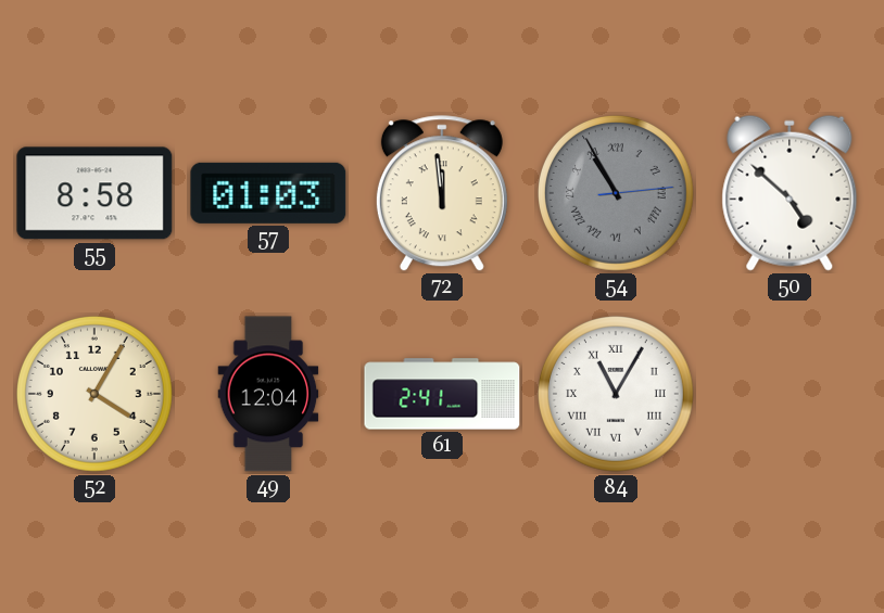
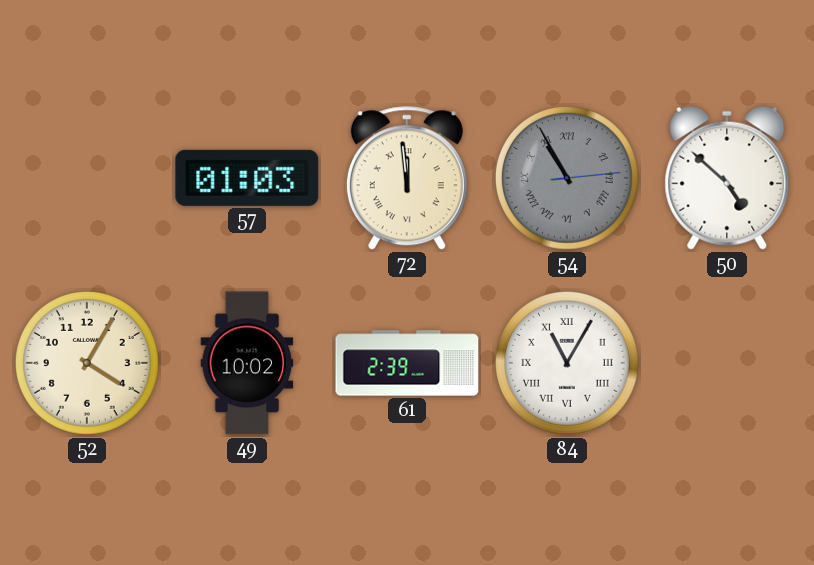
55: 8:58 -> none
49: 12:04 -> 10:02
61: 2:41 -> 2:39
